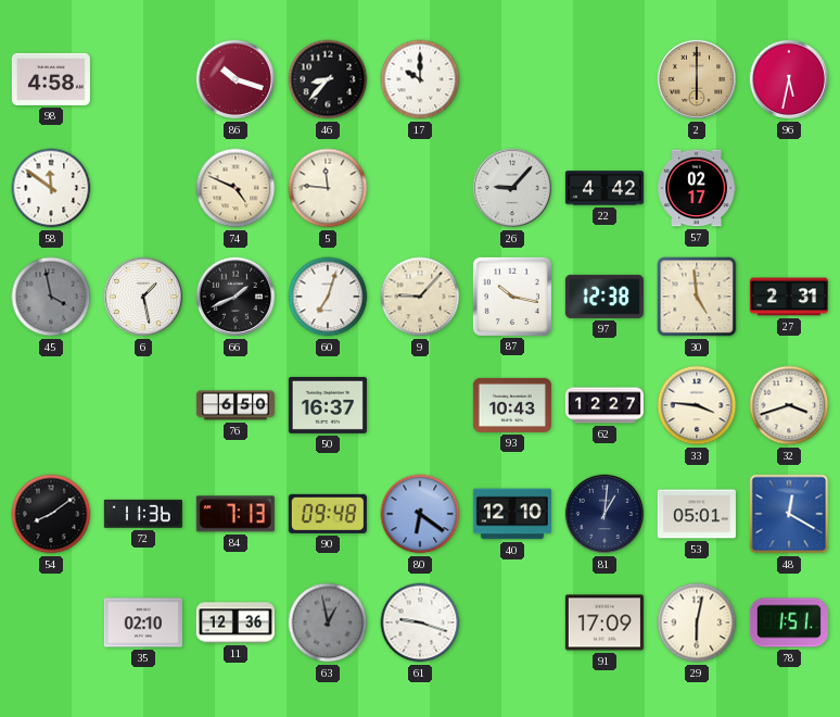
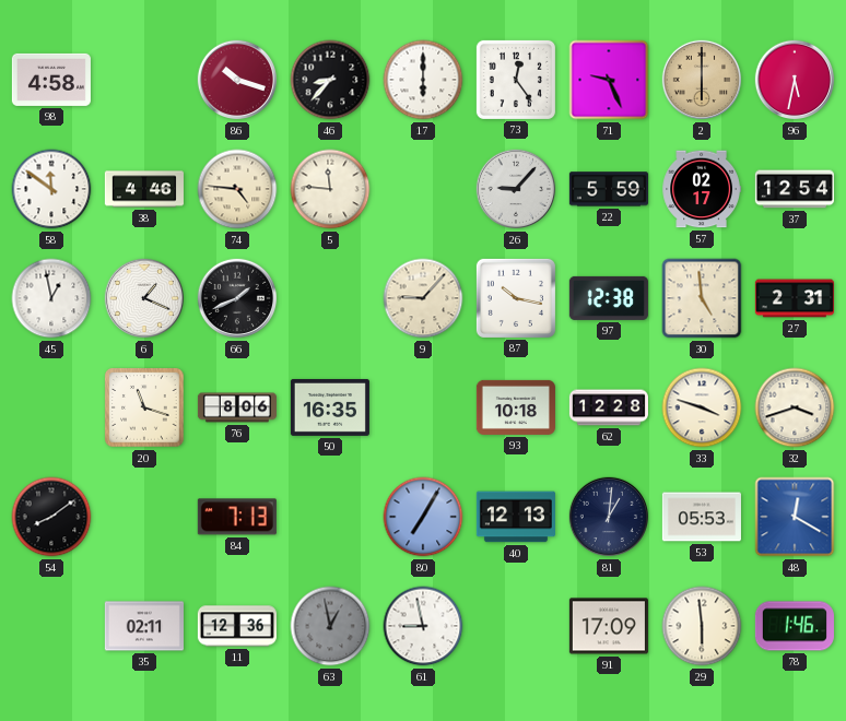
17: 10:00 -> 6:00
73: none -> 12:24
71: none -> 9:26
38: none -> 4:46
74: 4:49 -> 4:46
22: 4:42 -> 5:59
37: none -> 12:54
45: 3:58 -> 12:58
45 dial: grey -> white
6: 1:28 -> 1:19
60: 7:03 -> none
20: none -> 11:18
76: 6:50 -> 8:06
50: 16:37 -> 16:35
93: 10:43 -> 10:18
62: 12:27 -> 12:28
33: 3:46 -> 3:48
72: 11:36 -> none
90: 09:48 -> none
80: 6:21 -> 7:05
40: 12:10 -> 12:13
53: 05:01 -> 05:53
35: 02:10 -> 02:11
61: 9:18 -> 8:58
29: 6:02 -> 5:59
78: 1:51 -> 1:46
